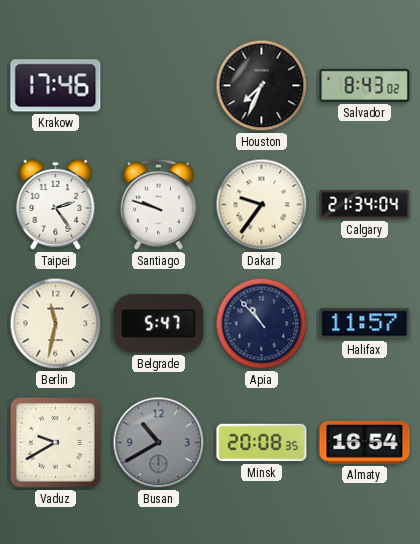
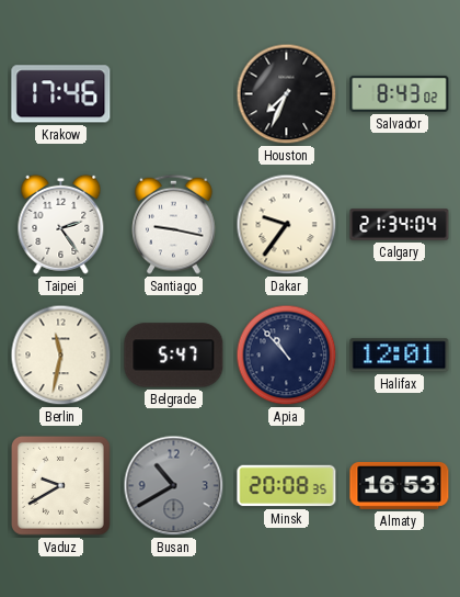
Santiago: 9:48 -> 9:17
Halifax: 11:57 -> 12:01
Almaty: 16:54 -> 16:53
